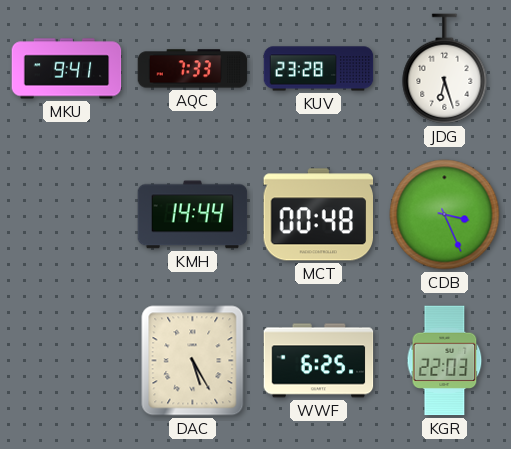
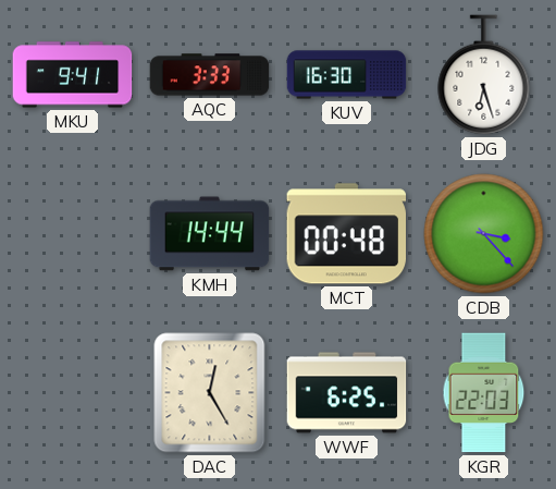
AQC: 7:33 -> 3:33
KUV: 23:28 -> 16:30
CDB: 3:26 -> 3:23
DAC: 5:25 -> 12:25
